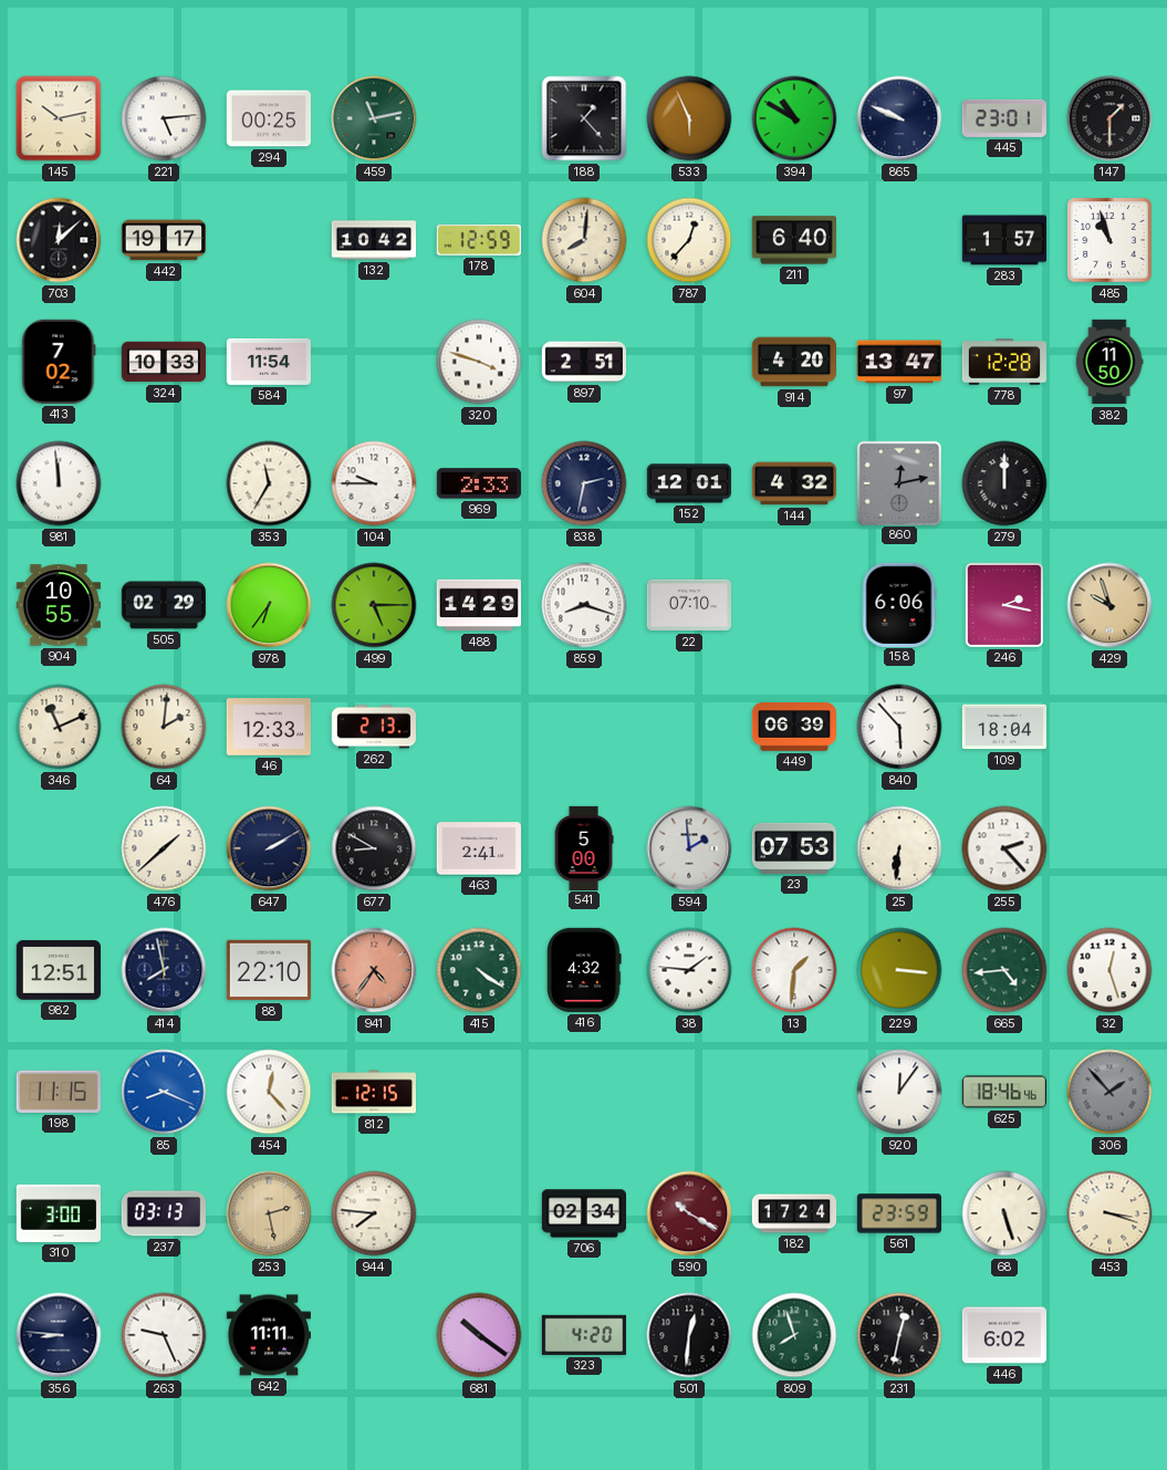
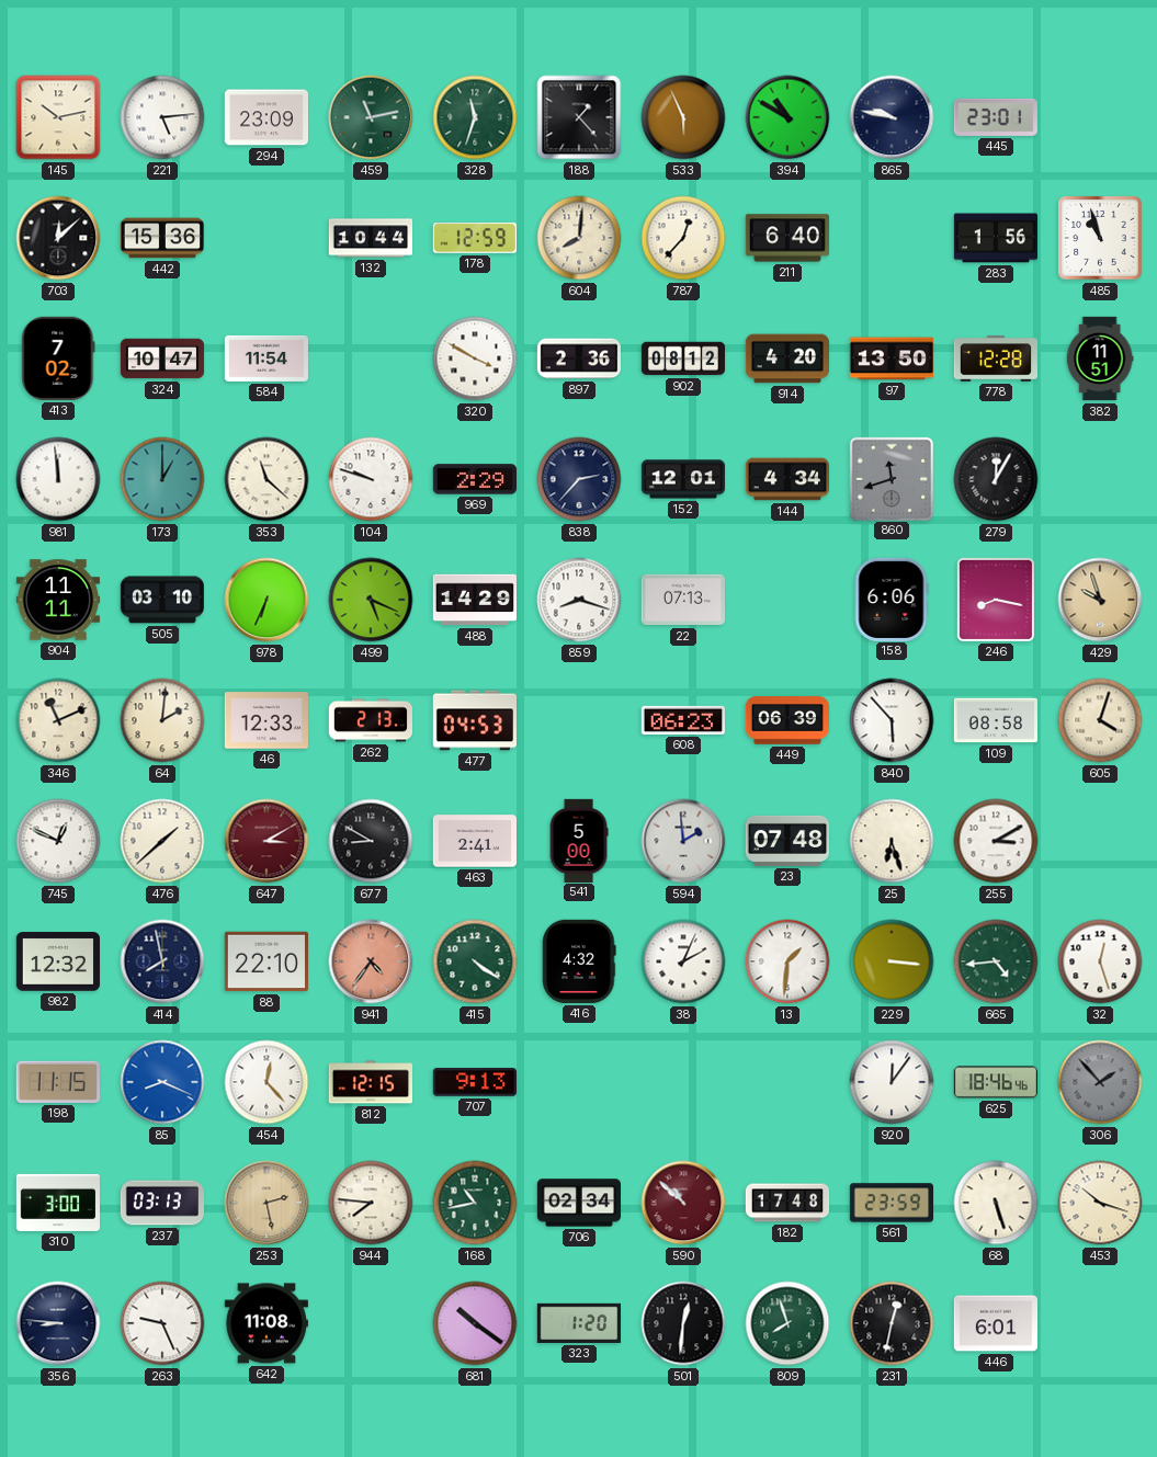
294: 00:25 -> 23:09
328: none -> 11:33
865: 9:49 -> 9:47
147: 1:30 -> none
442: 19:17 -> 15:36
132: 10:42 -> 10:44
283: 1:57 -> 1:56
324: 10:33 -> 10:47
320: 3:48 -> 3:50
897: 2:51 -> 2:36
902: none -> 08:12
97: 13:47 -> 13:50
382: 11:50 -> 11:51
173: none -> 1:00
353: 11:35 -> 11:22
104: 9:45 -> 9:48
969: 2:33 -> 2:29
838: 2:32 -> 2:37
144: 4:32 -> 4:34
860: 12:13 -> 11:42
279: 12:00 -> 12:05
904: 10:55 -> 11:11
505: 02:29 -> 03:10
978: 6:36 -> 6:34
499: 5:15 -> 5:19
22: 07:10 -> 07:13
246: 2:17 -> 8:17
477: none -> 04:53
608: none -> 06:23
109: 18:04 -> 08:58
605: none -> 4:03
745: none -> 12:49
647: 2:10 -> 3:10
647 dial: navy -> burgundy
23: 07:53 -> 07:48
25: 6:31 -> 6:27
255: 2:23 -> 3:10
982: 12:51 -> 12:32
38: 1:46 -> 2:04
707: none -> 9:13
168: none -> 10:43
590: 10:20 -> 10:52
182: 17:24 -> 17:48
453: 3:18 -> 10:18
642: 11:11 -> 11:08
323: 4:20 -> 1:20
446: 6:02 -> 6:01
